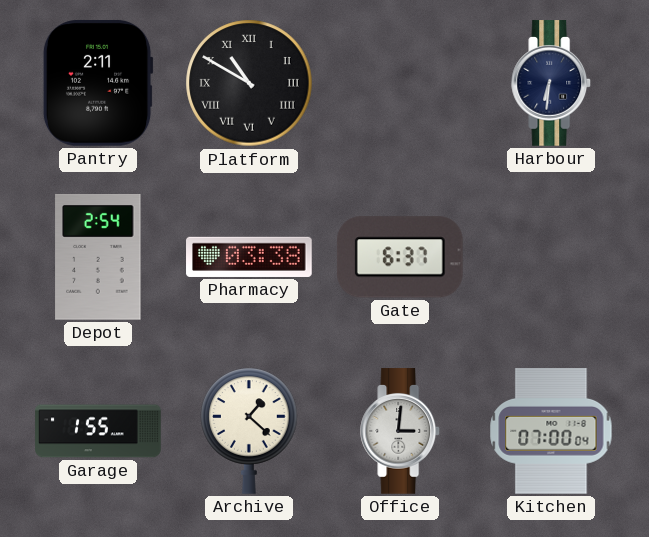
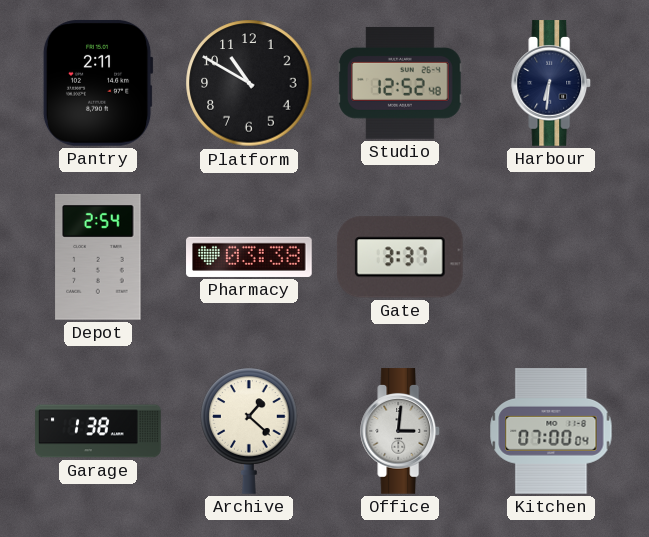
Platform numerals: Roman -> Arabic
Studio: none -> 12:52
Gate: 6:37 -> 3:37
Garage: 1:55 -> 1:38
